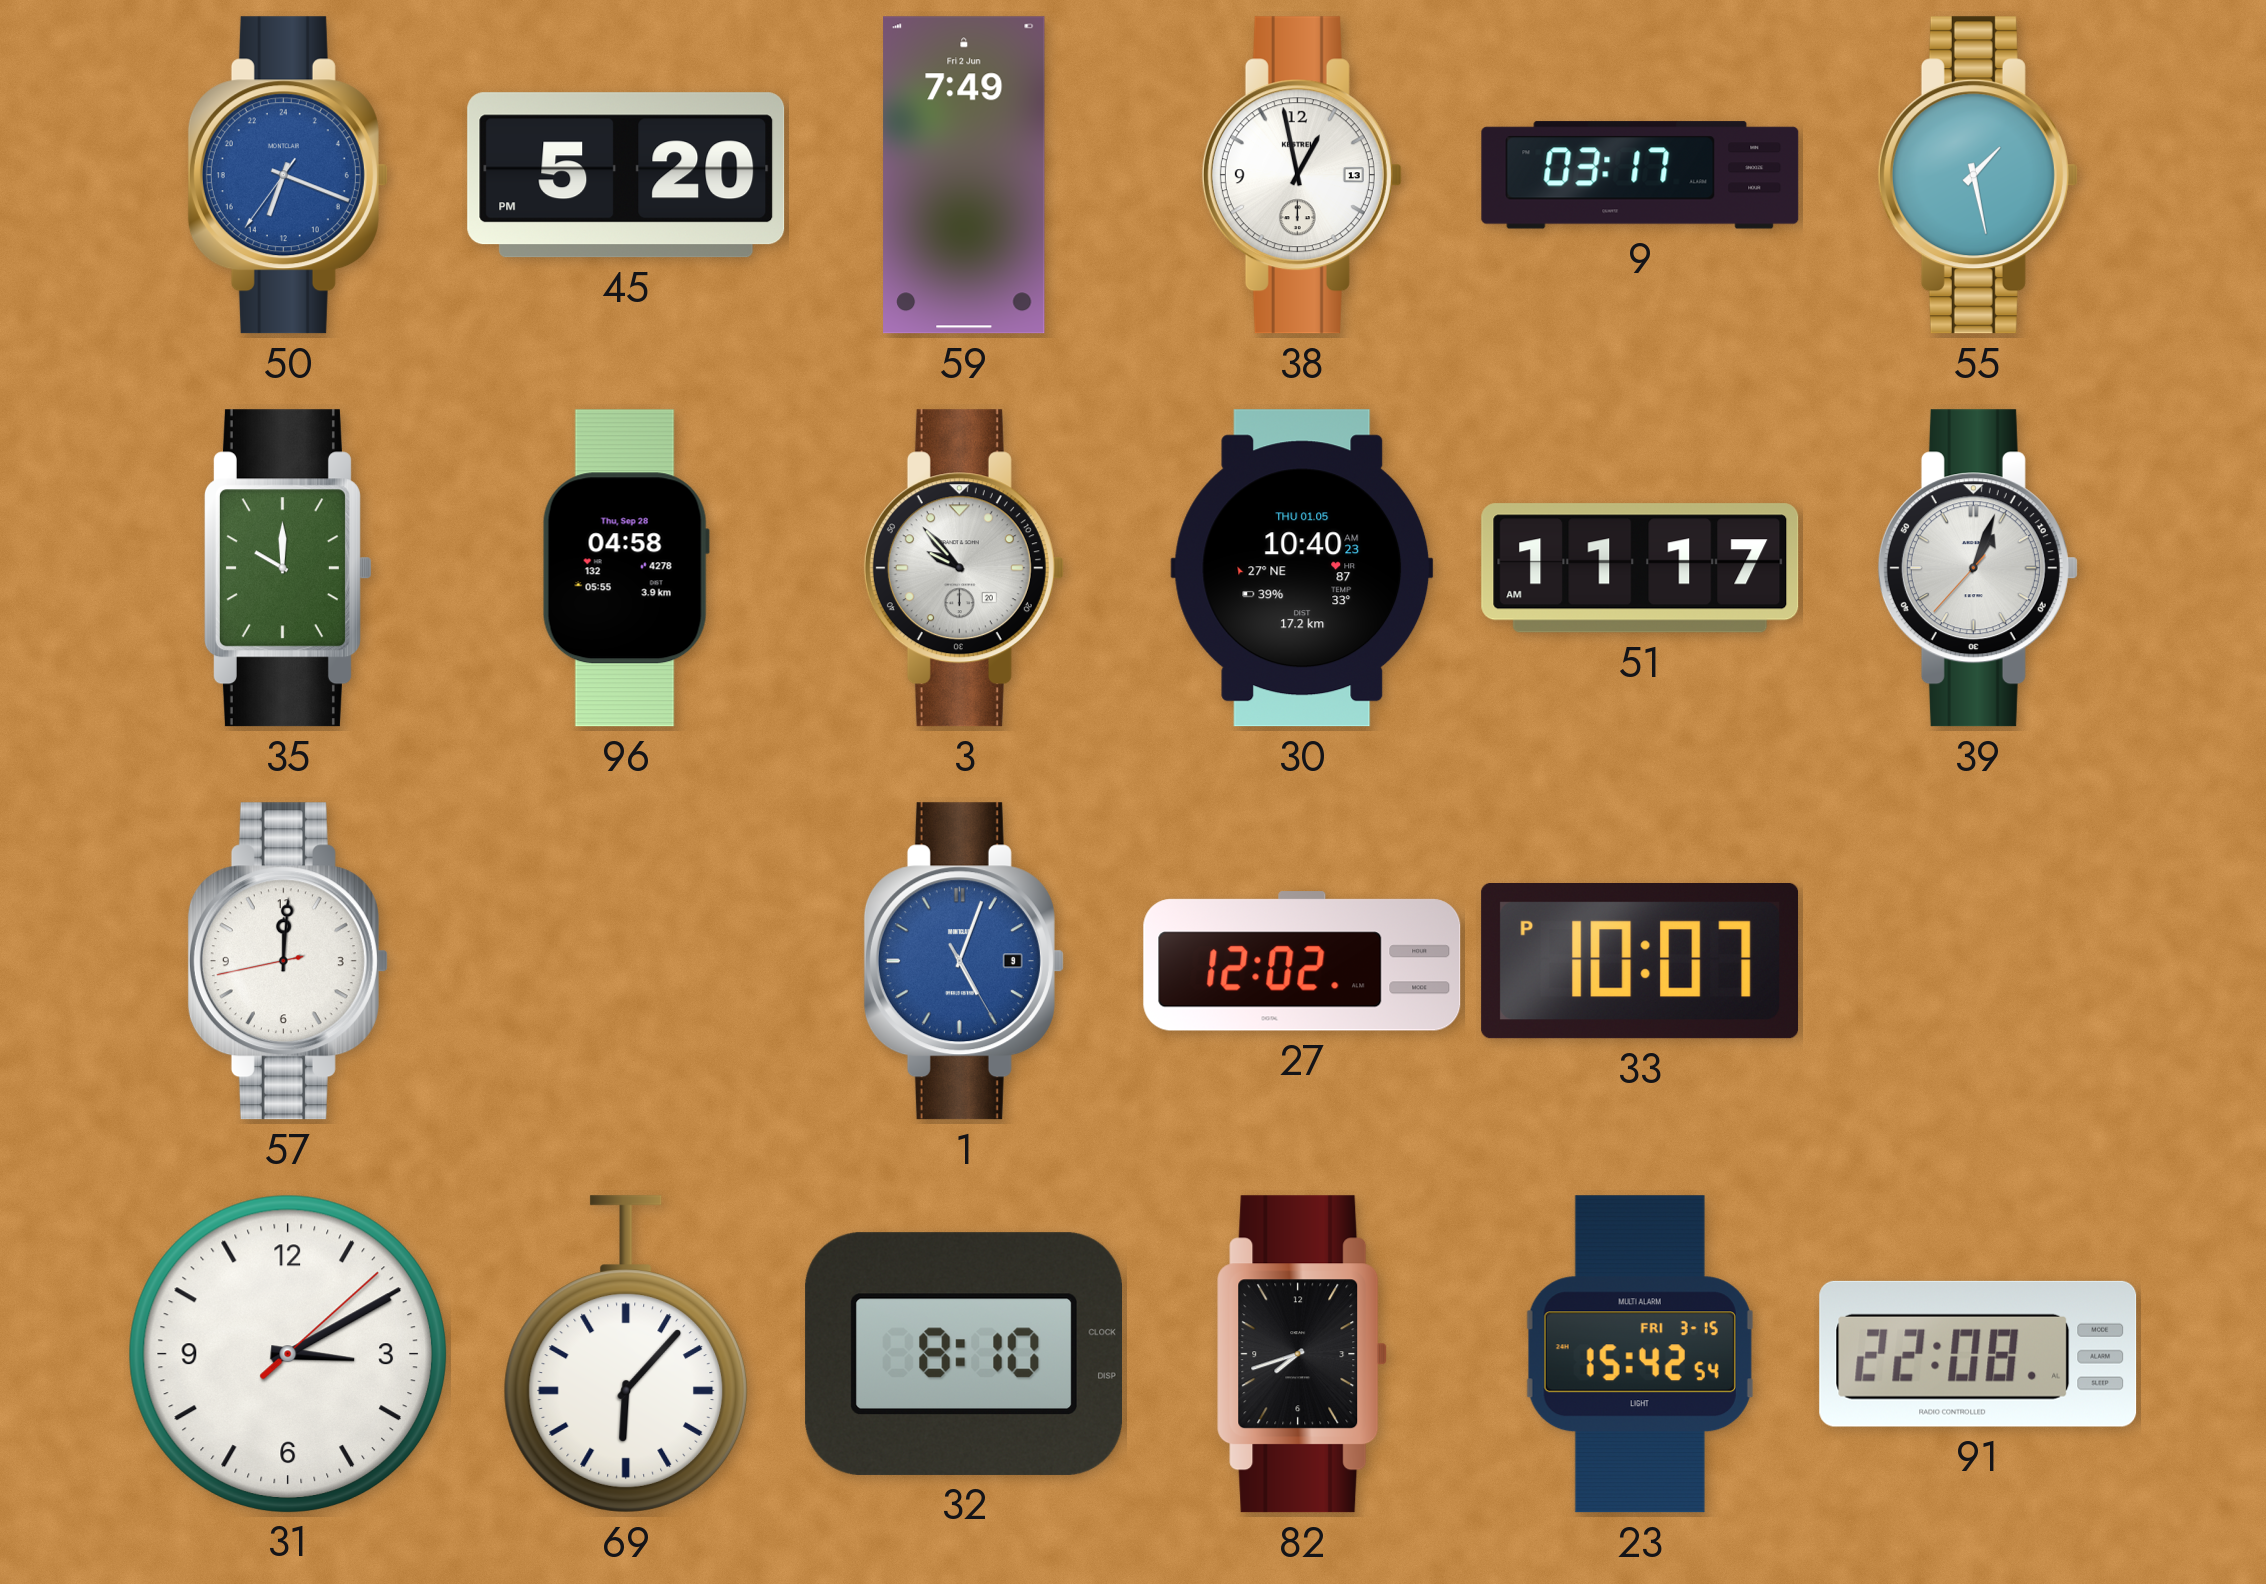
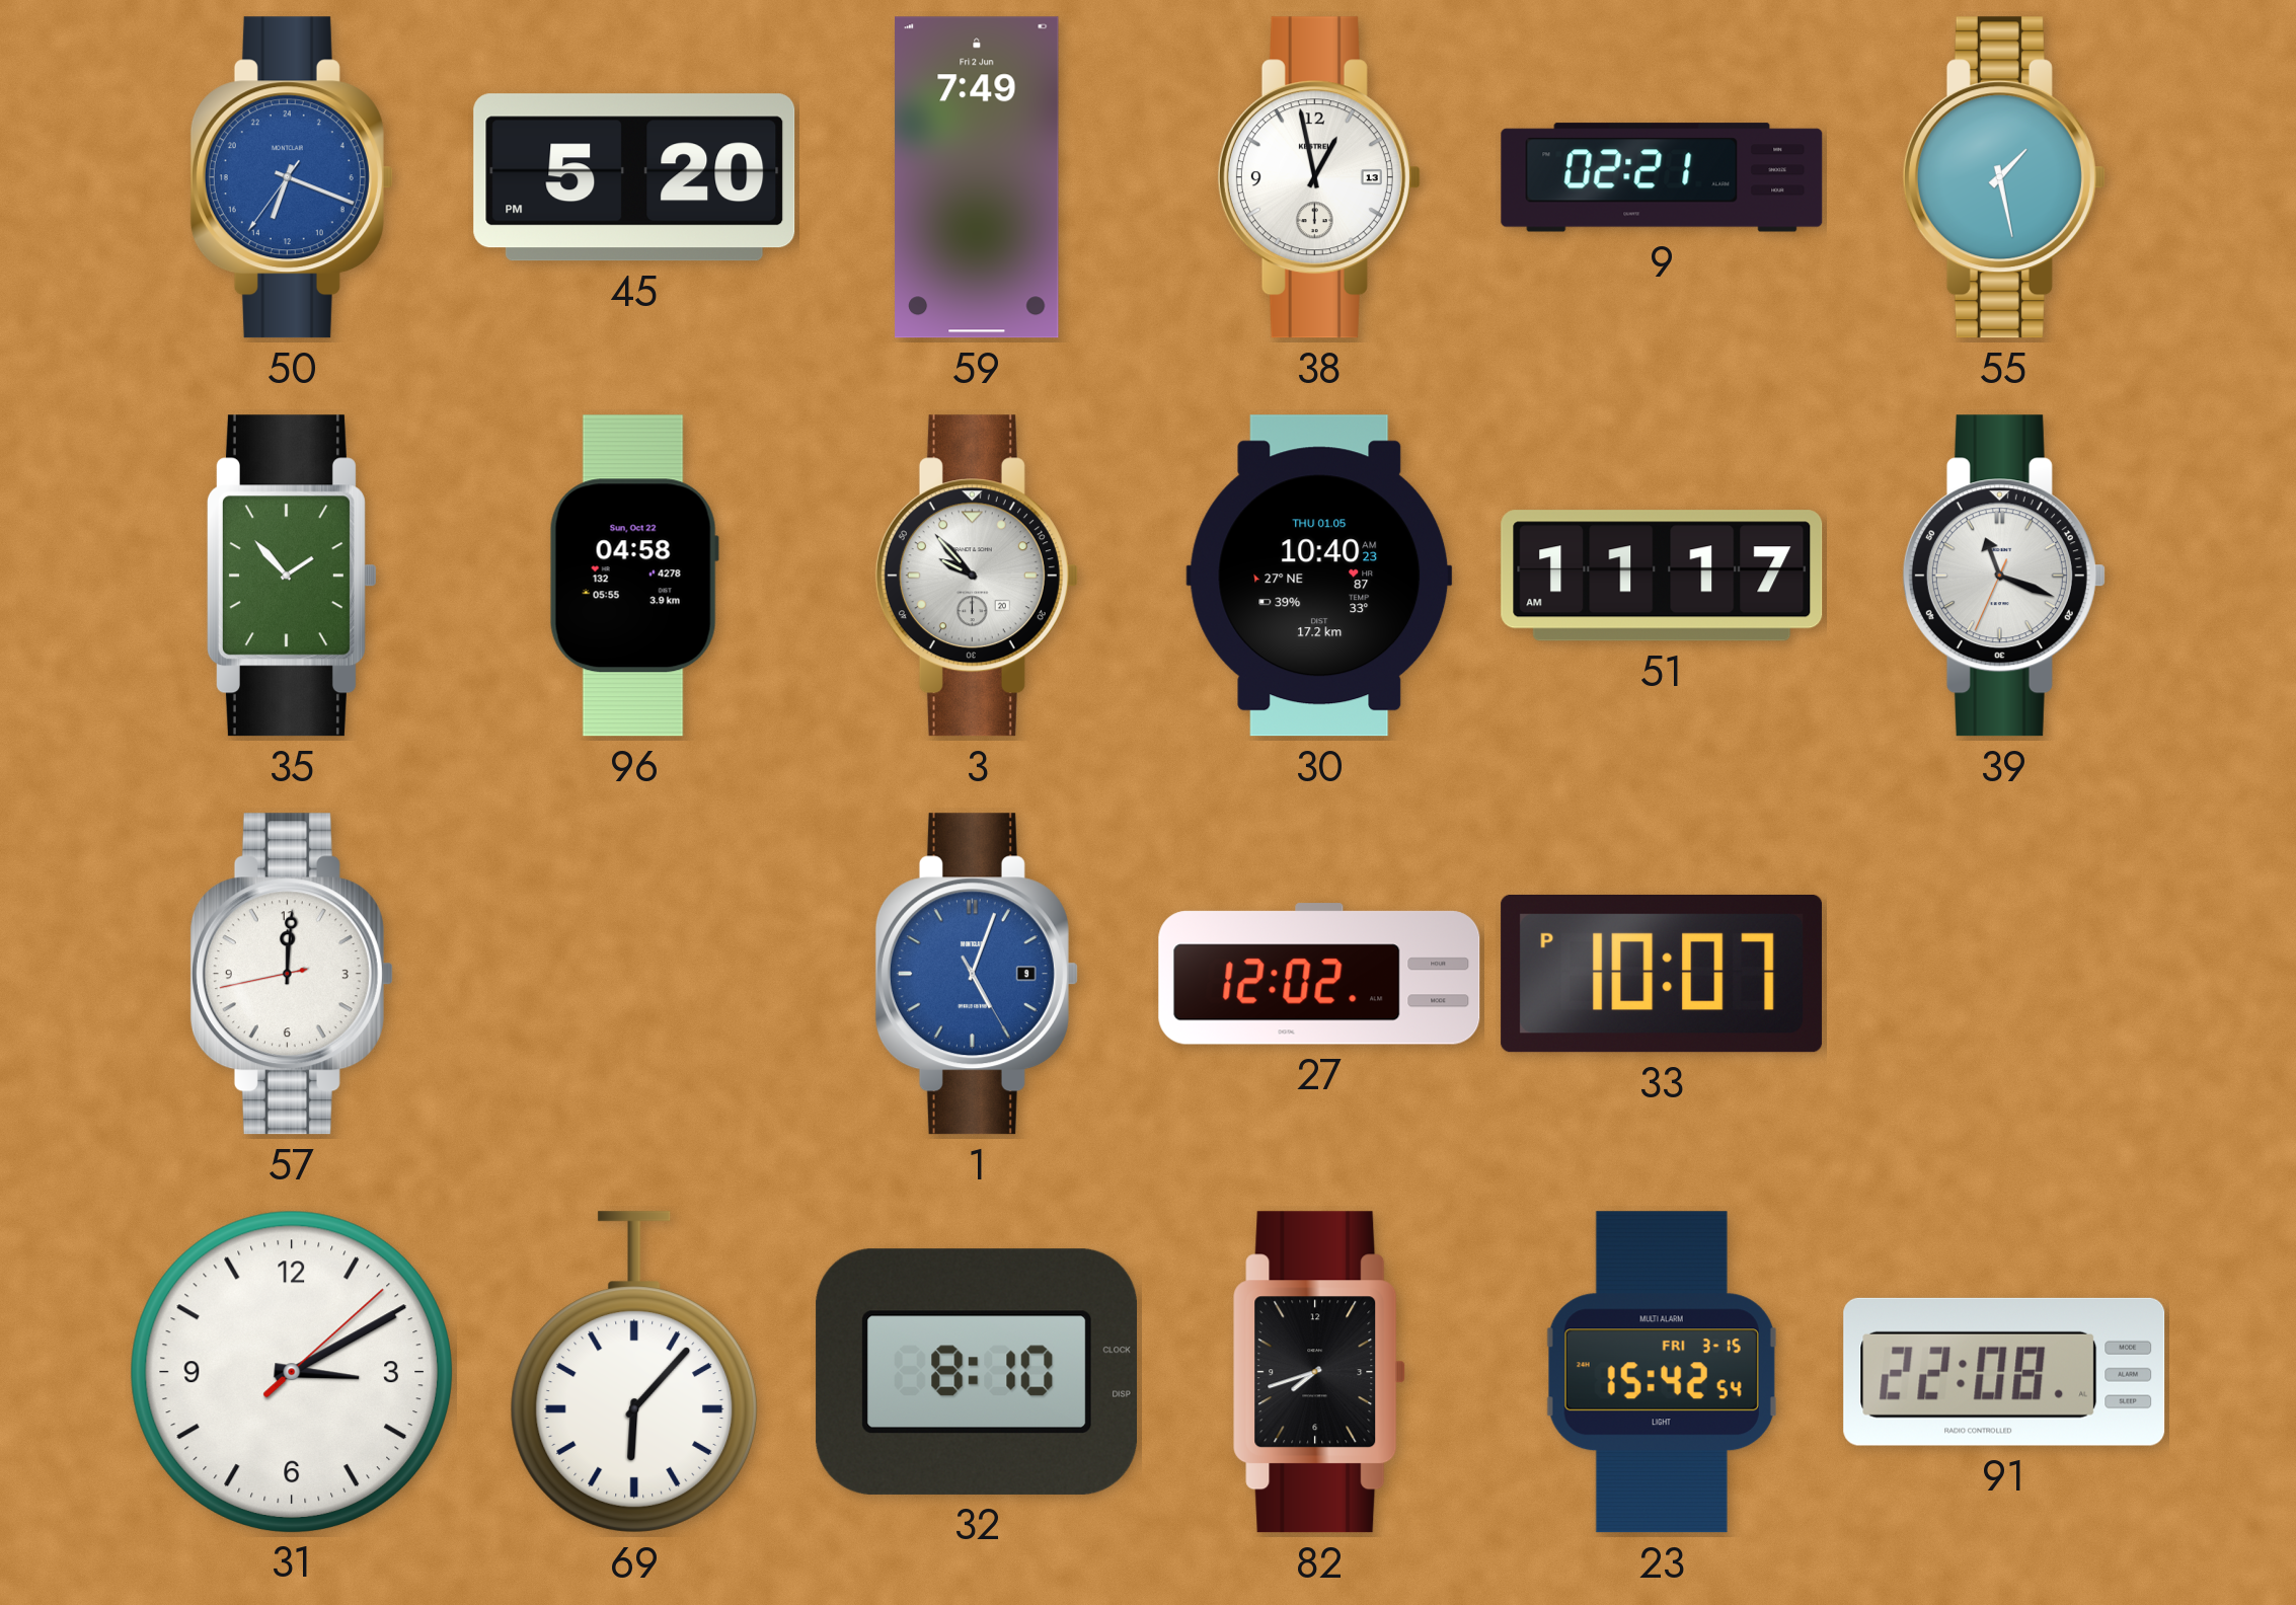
9: 03:17 -> 02:21
35: 10:00 -> 1:53
96 date: Thu, Sep 28 -> Sun, Oct 22
39: 1:03 -> 11:18
